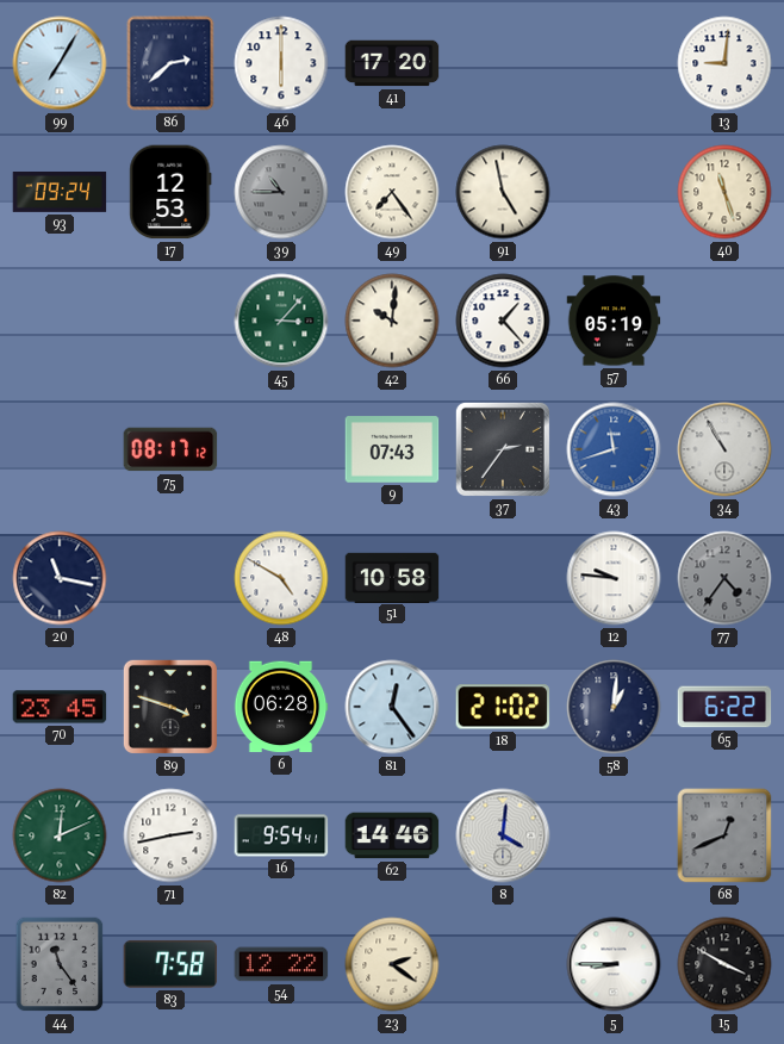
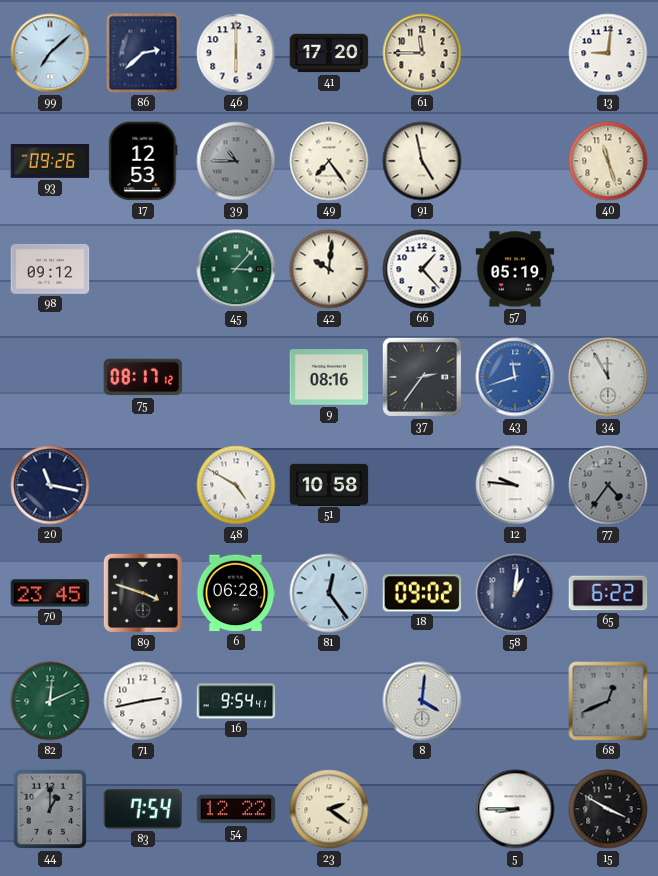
99: 7:05 -> 7:08
61: none -> 11:45
93: 09:24 -> 09:26
98: none -> 09:12
9: 07:43 -> 08:16
34: 10:55 -> 11:55
18: 21:02 -> 09:02
62: 14:46 -> none
44: 11:24 -> 1:00
83: 7:58 -> 7:54
